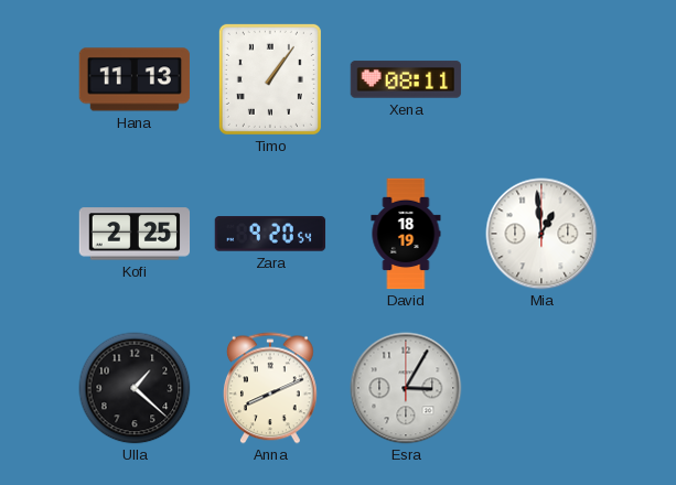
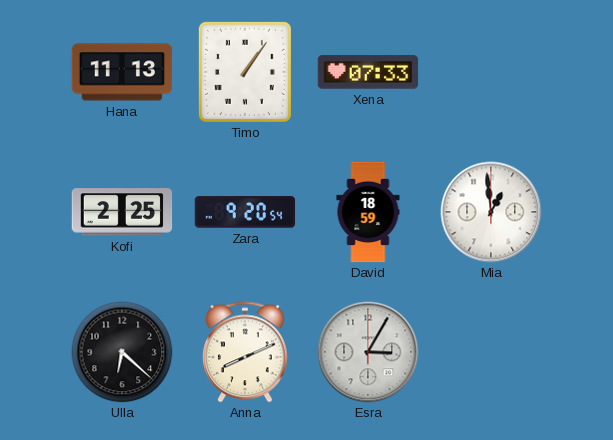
Xena: 08:11 -> 07:33
David: 18:19 -> 18:59
Ulla: 1:22 -> 6:22
